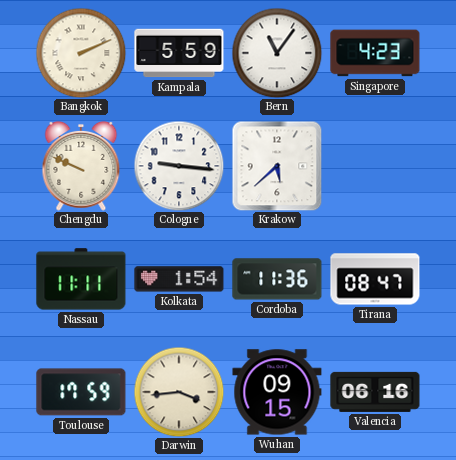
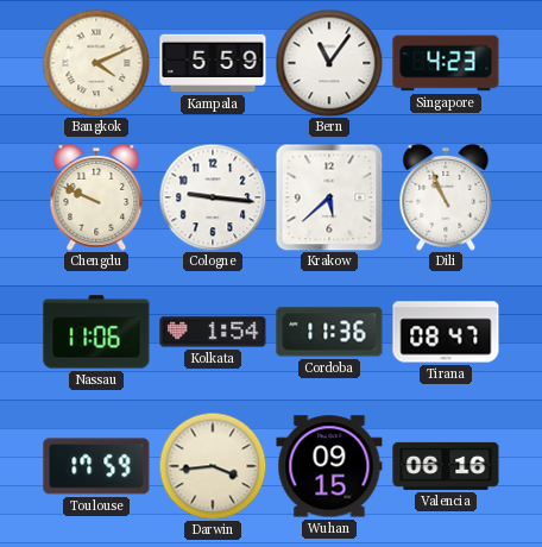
Bangkok: 2:11 -> 4:11
Dili: none -> 10:56
Nassau: 11:11 -> 11:06
